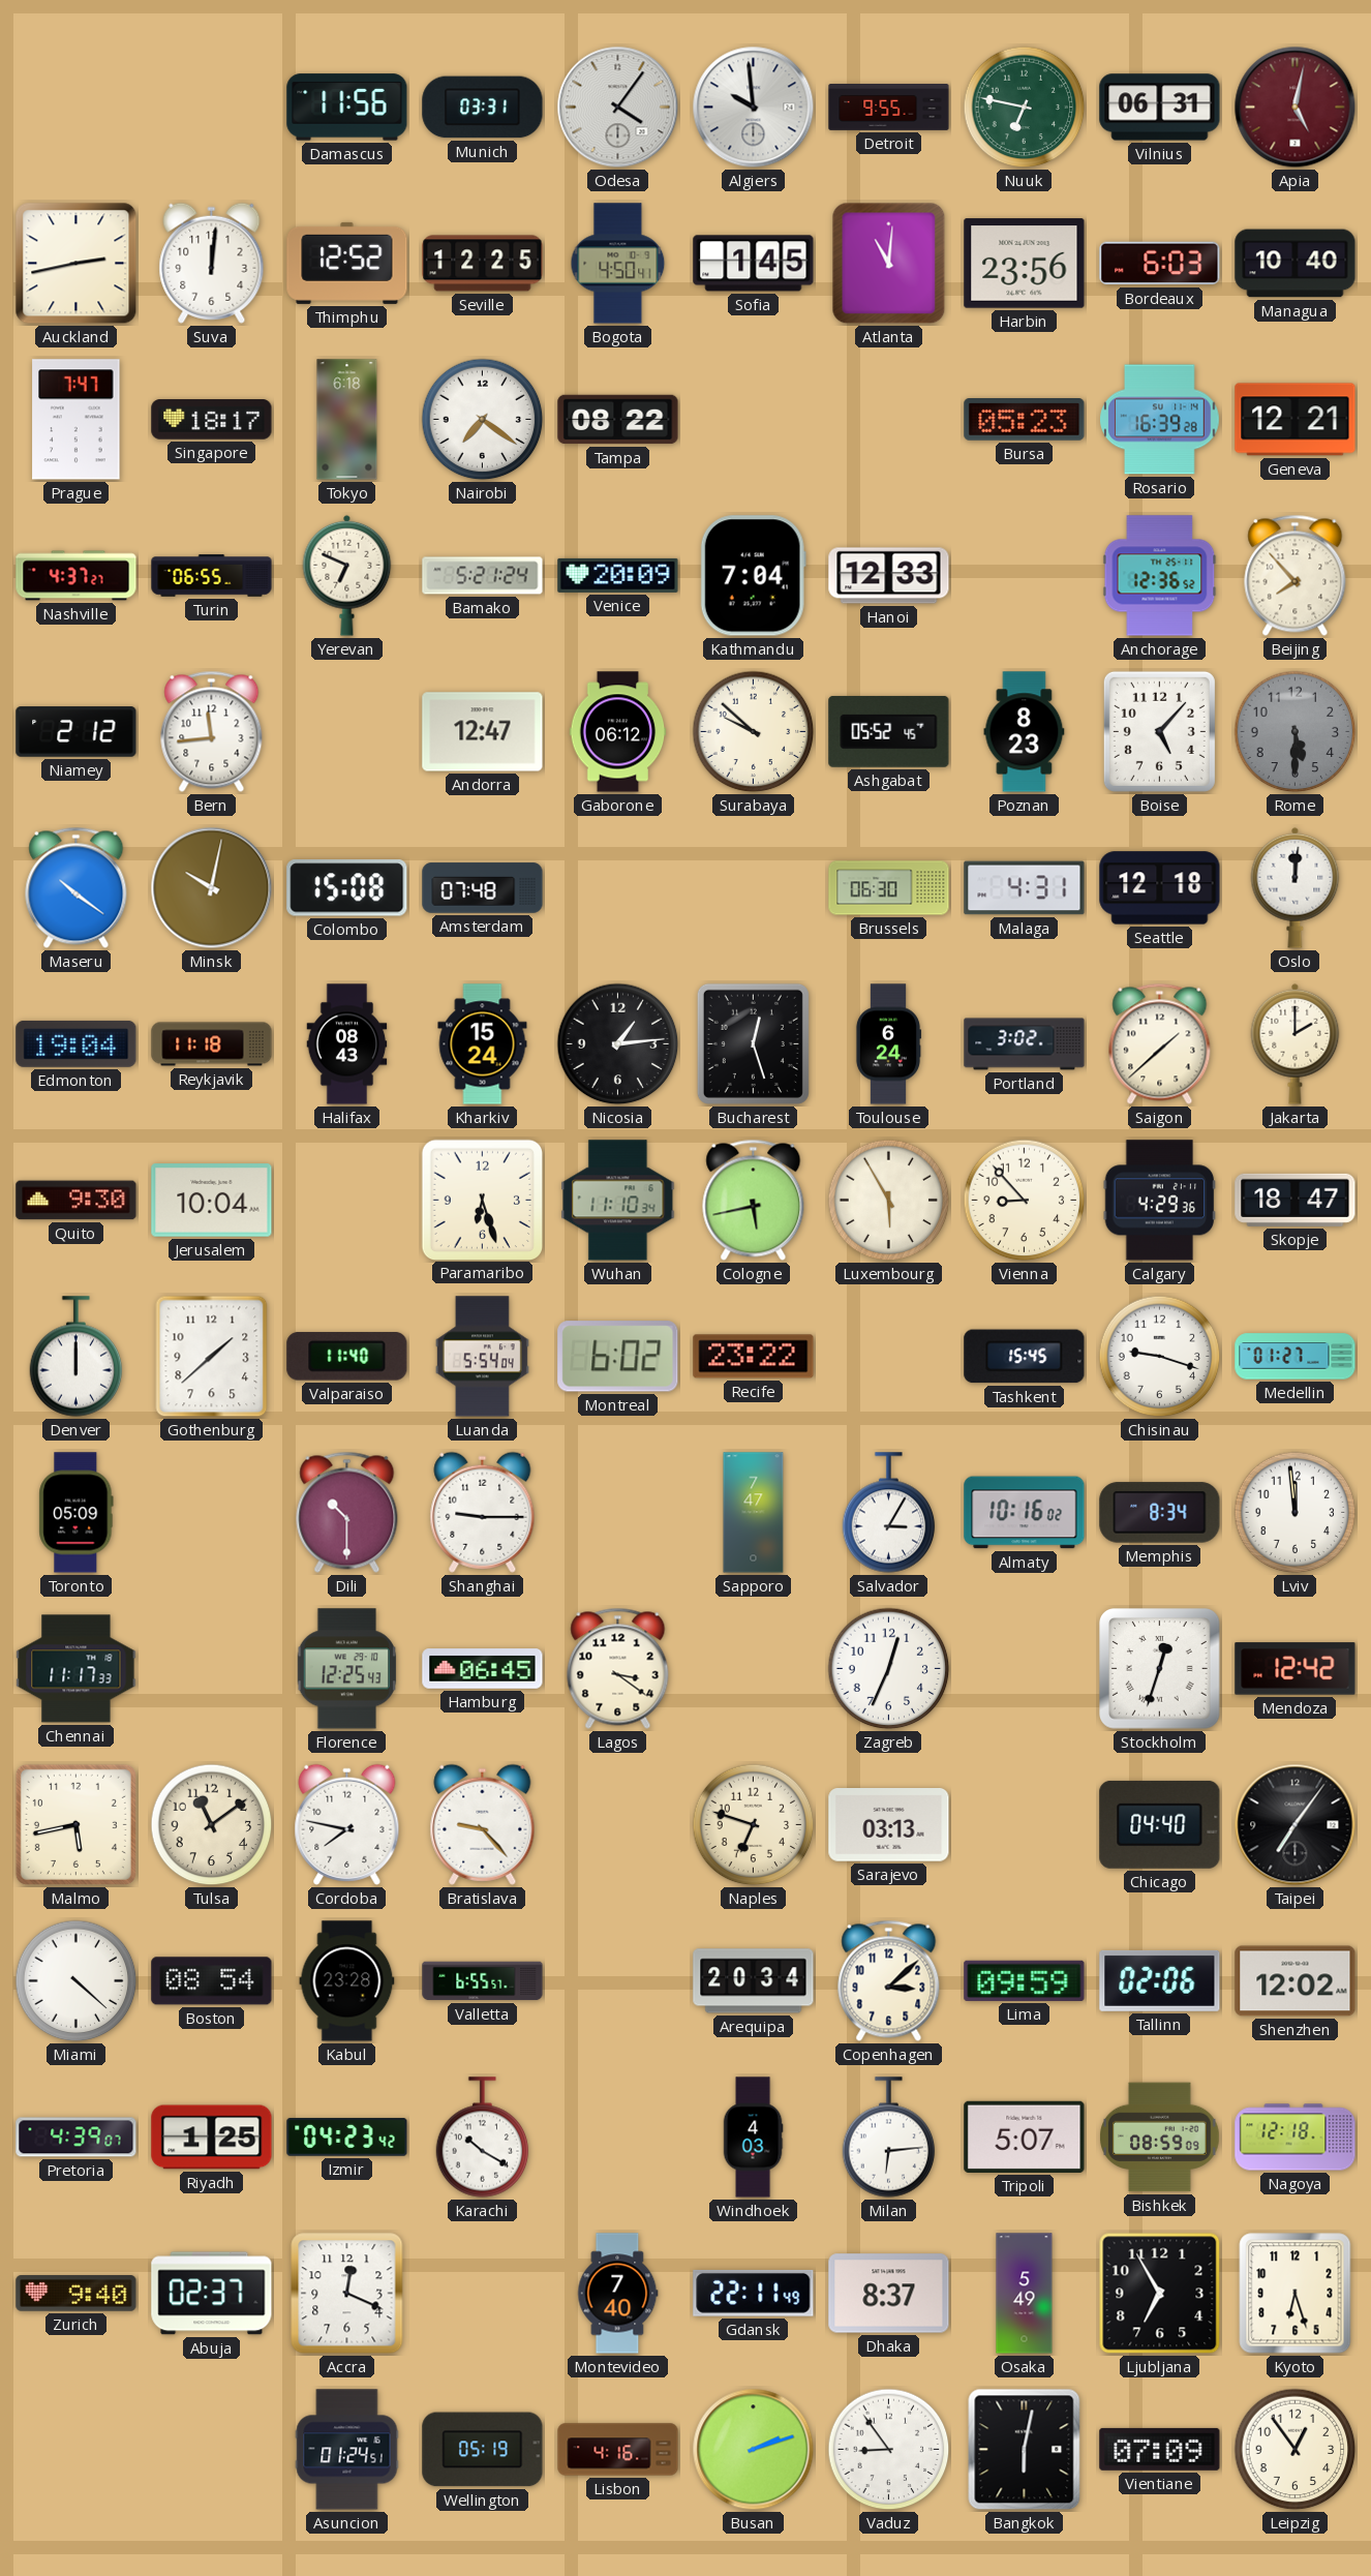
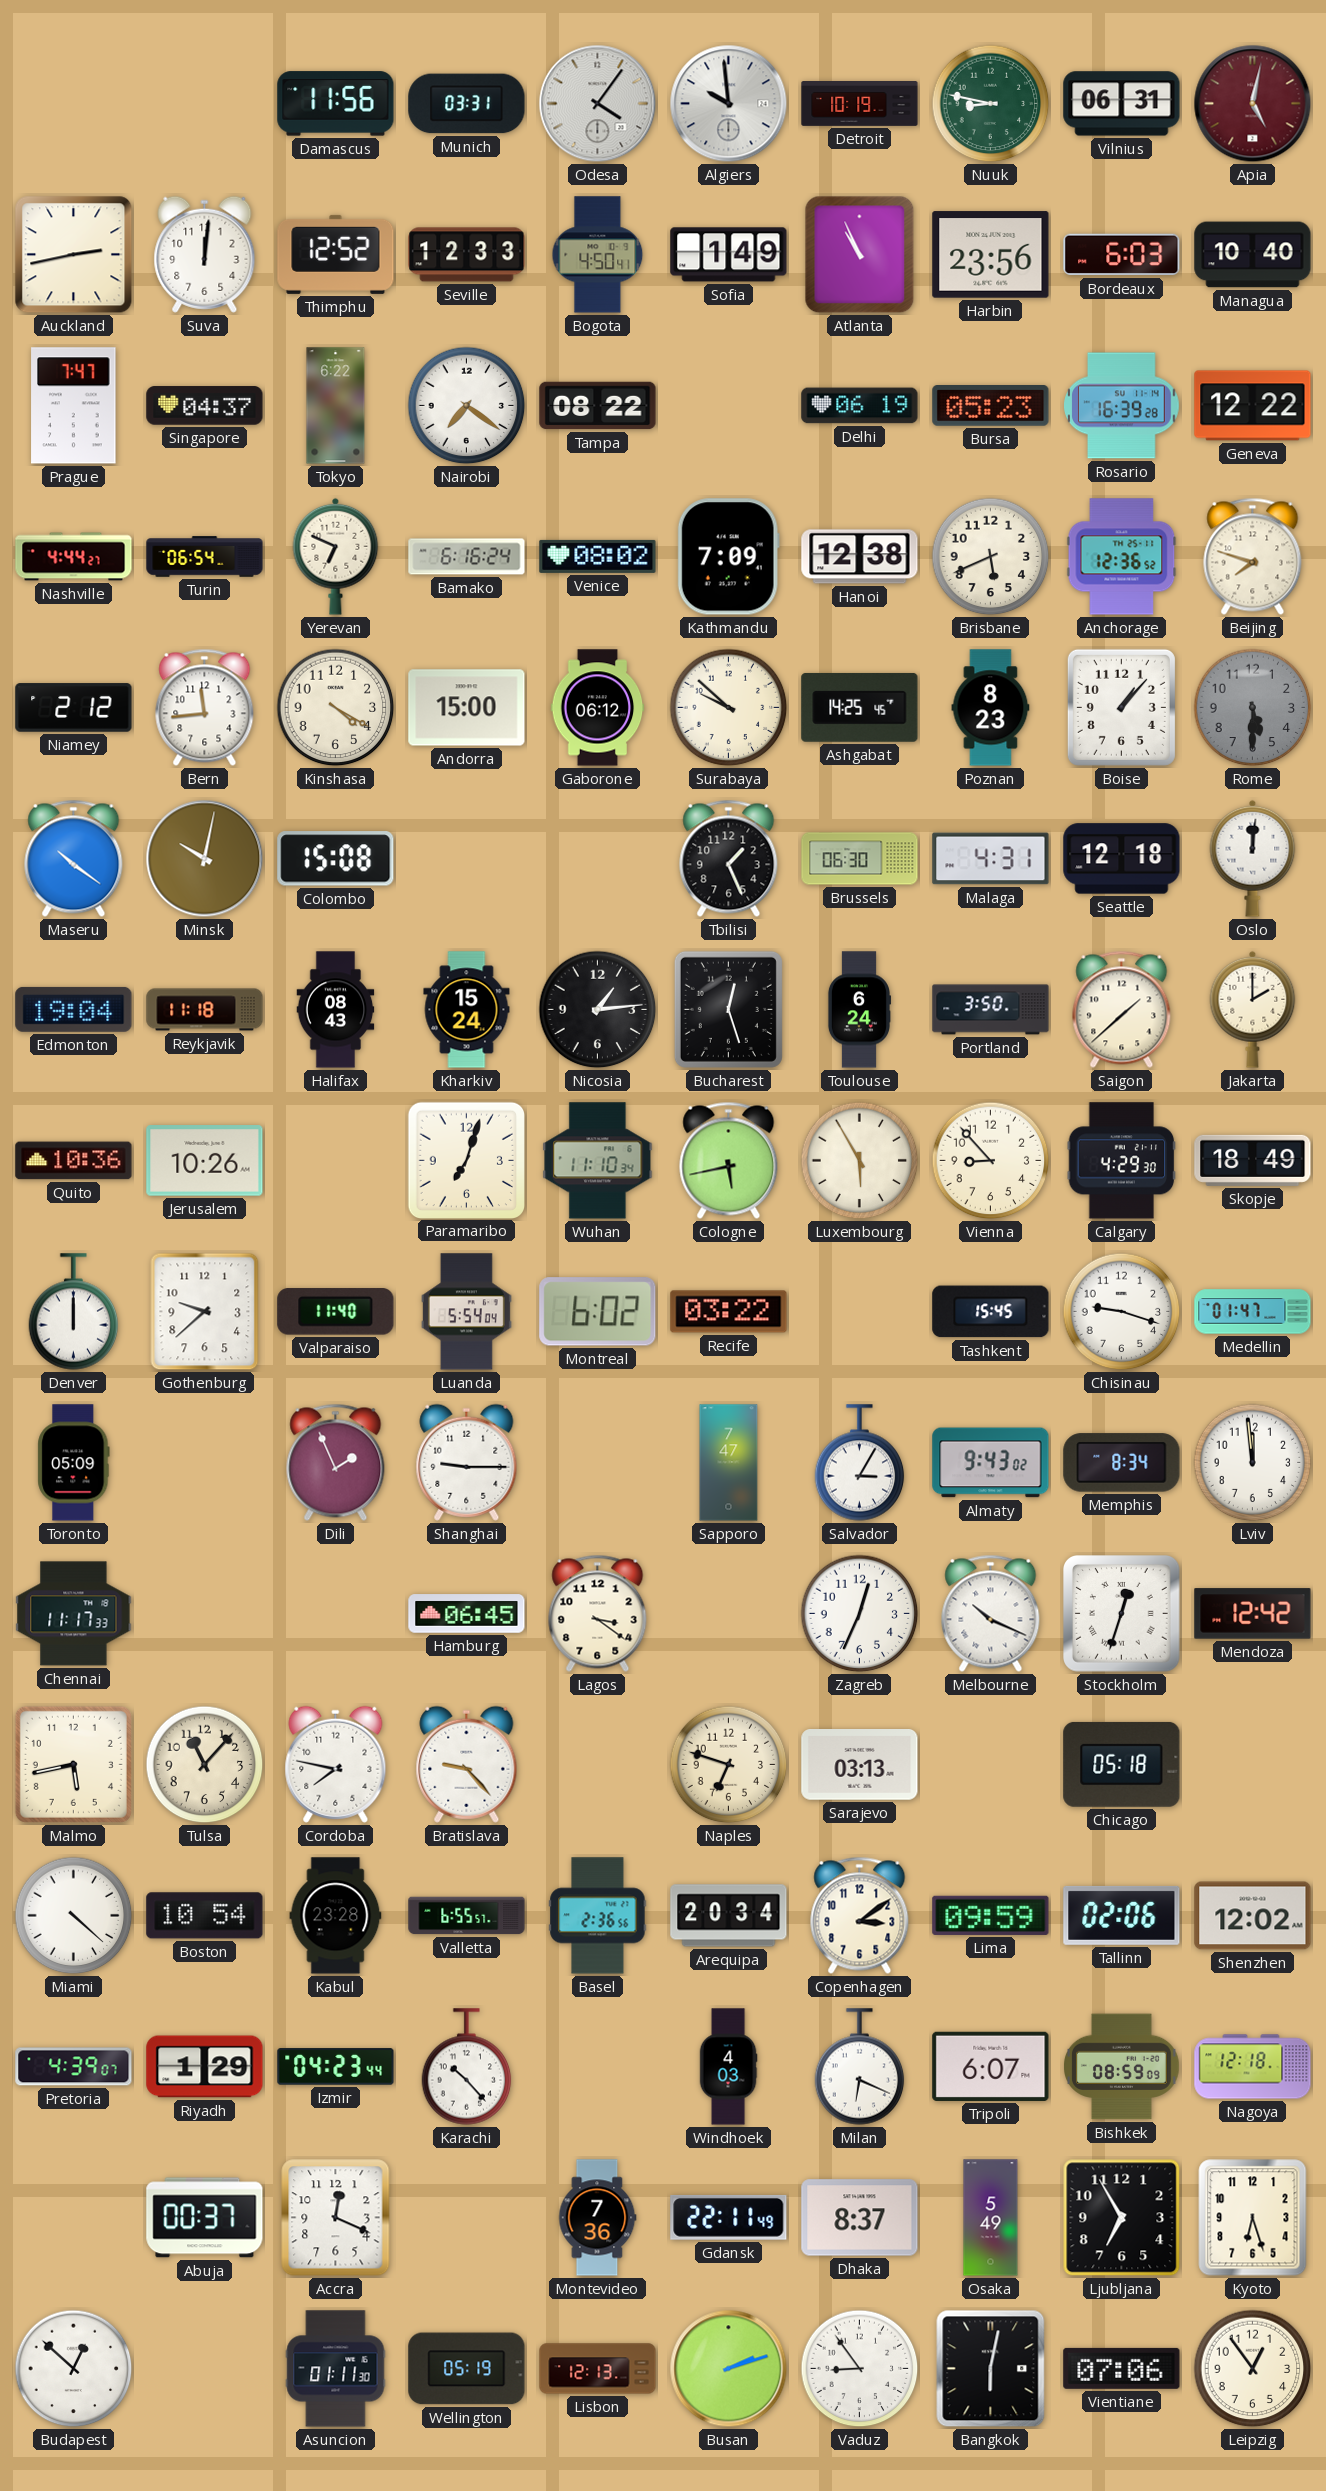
Detroit: 9:55 -> 10:19
Nuuk: 6:47 -> 8:47
Seville: 12:25 -> 12:33
Sofia: 1:45 -> 1:49
Atlanta: 11:01 -> 10:56
Singapore: 18:17 -> 04:37
Tokyo: 6:18 -> 6:22
Delhi: none -> 06:19
Geneva: 12:21 -> 12:22
Nashville: 4:37 -> 4:44
Turin: 06:55 -> 06:54
Bamako: 5:21 -> 6:16
Venice: 20:09 -> 08:02
Kathmandu: 7:04 -> 7:09
Hanoi: 12:33 -> 12:38
Brisbane: none -> 5:41
Beijing: 7:53 -> 7:48
Kinshasa: none -> 4:20
Andorra: 12:47 -> 15:00
Ashgabat: 05:52 -> 14:25
Boise: 5:07 -> 1:07
Amsterdam: 07:48 -> none
Tbilisi: none -> 1:26
Portland: 3:02 -> 3:50
Quito: 9:30 -> 10:36
Jerusalem: 10:04 -> 10:26
Paramaribo: 6:27 -> 7:03
Calgary: 4:29:36 -> 4:29:30
Skopje: 18:47 -> 18:49
Gothenburg: 1:38 -> 9:38
Recife: 23:22 -> 03:22
Medellin: 01:27 -> 01:47
Dili: 10:30 -> 1:56
Almaty: 10:16 -> 9:43
Florence: 12:25 -> none
Melbourne: none -> 10:19
Tulsa: 11:09 -> 11:07
Chicago: 04:40 -> 05:18
Taipei: 7:06 -> none
Boston: 08:54 -> 10:54
Basel: none -> 2:36
Copenhagen: 3:08 -> 3:09
Riyadh: 1:25 -> 1:29
Izmir: 04:23:42 -> 04:23:44
Karachi: 10:20 -> 10:23
Milan: 6:14 -> 6:19
Tripoli: 5:07 -> 6:07
Zurich: 9:40 -> none
Abuja: 02:37 -> 00:37
Montevideo: 7:40 -> 7:36
Budapest: none -> 12:52
Asuncion: 01:24 -> 01:11
Lisbon: 4:16 -> 12:13
Vientiane: 07:09 -> 07:06
